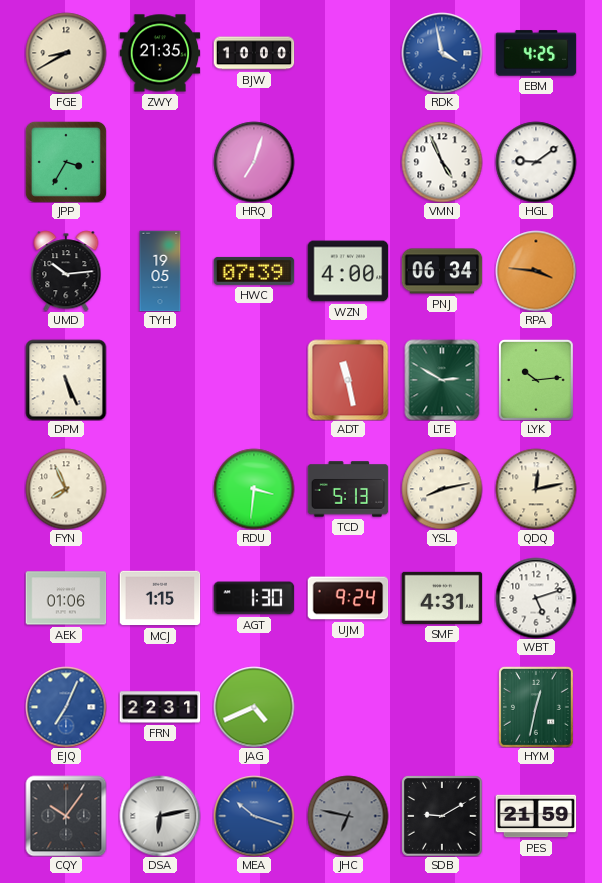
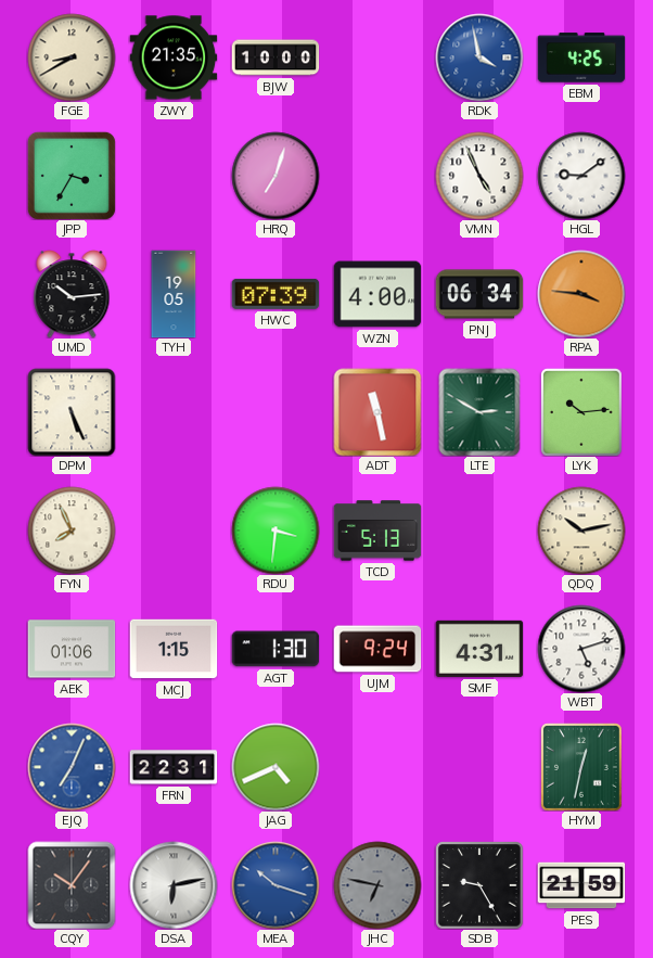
YSL: 8:13 -> none
QDQ: 12:13 -> 10:13
SDB: 9:10 -> 9:25
